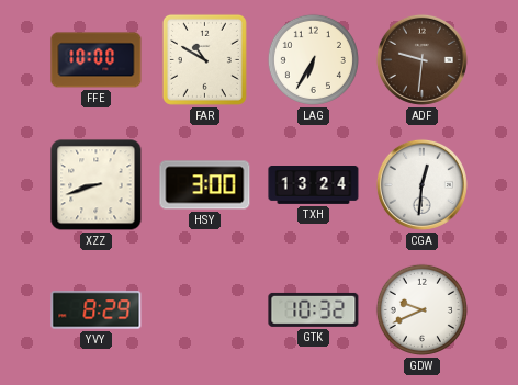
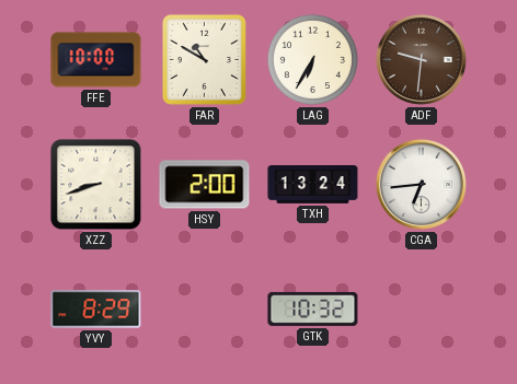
HSY: 3:00 -> 2:00
CGA: 12:31 -> 6:44
GDW: 9:41 -> none
